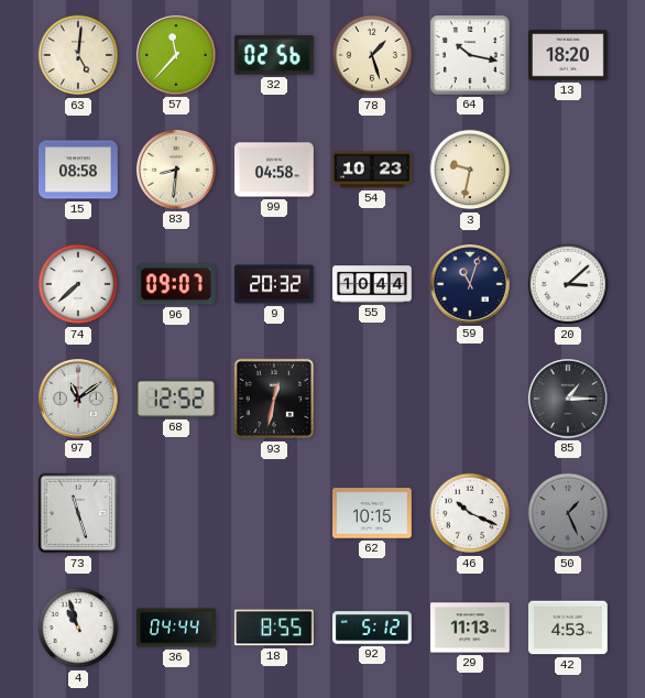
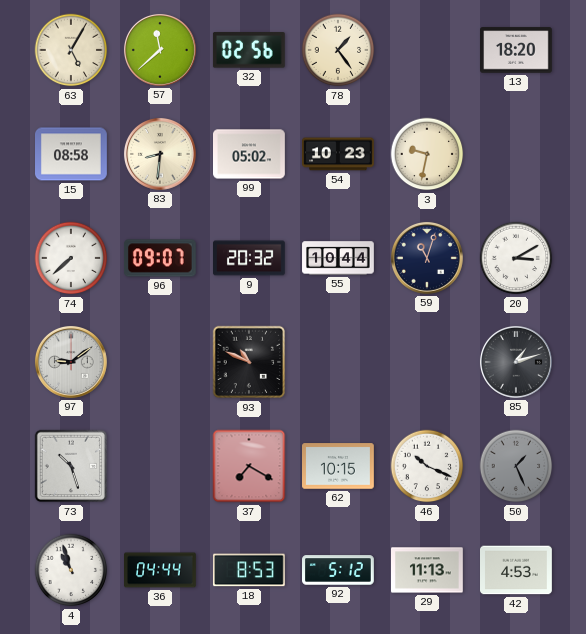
63: 5:01 -> 5:05
57: 11:37 -> 11:38
78: 1:27 -> 1:24
64: 10:17 -> none
99: 04:58 -> 05:02
20: 3:08 -> 3:10
97: 11:09 -> 9:09
68: 12:52 -> none
93: 12:32 -> 10:49
85: 1:15 -> 1:12
73: 11:27 -> 10:27
37: none -> 7:20
18: 8:55 -> 8:53
